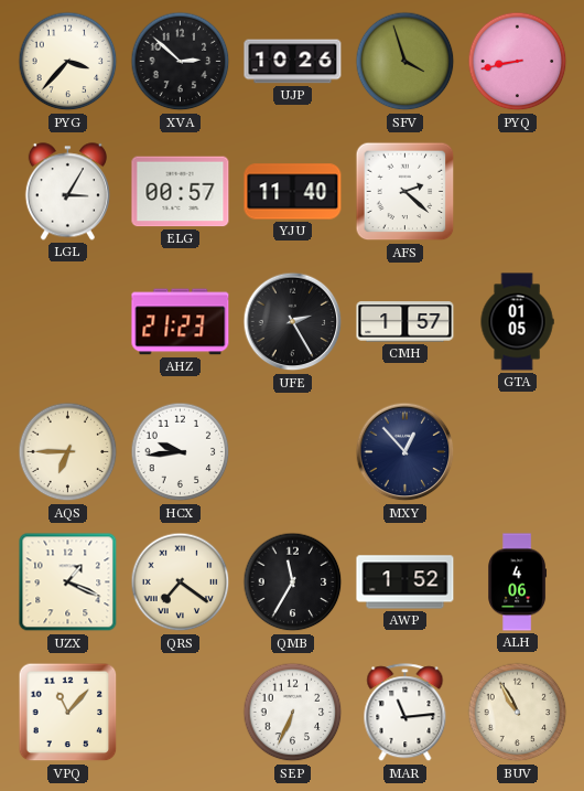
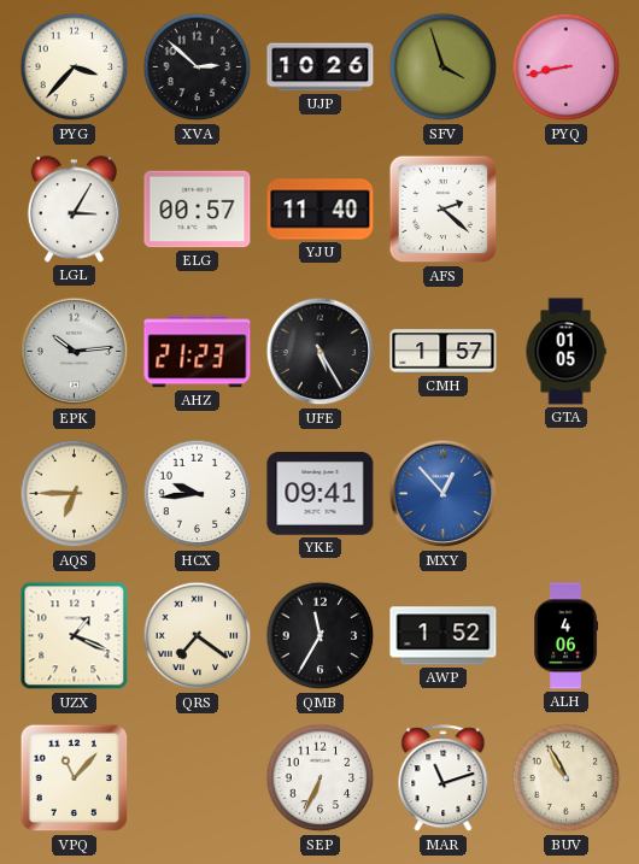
EPK: none -> 10:14
UFE: 2:25 -> 5:25
YKE: none -> 09:41
MXY dial: navy -> blue
MAR: 11:14 -> 11:12
